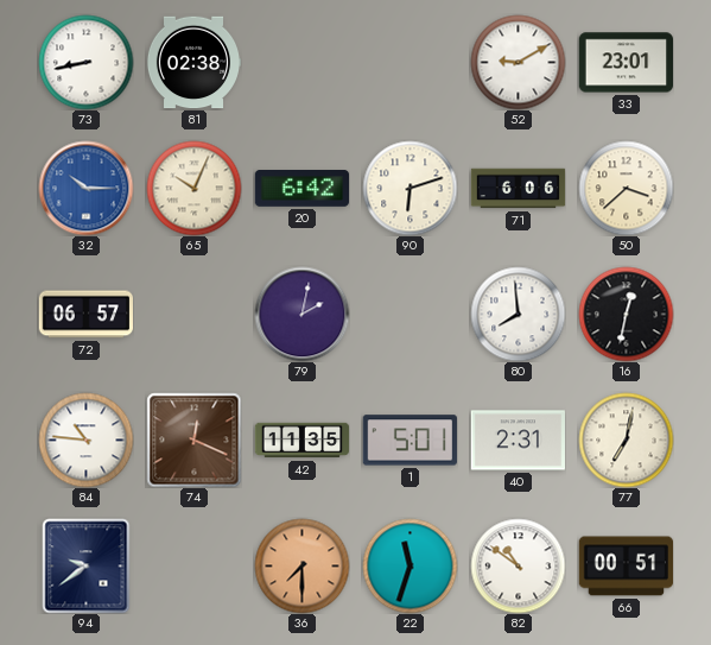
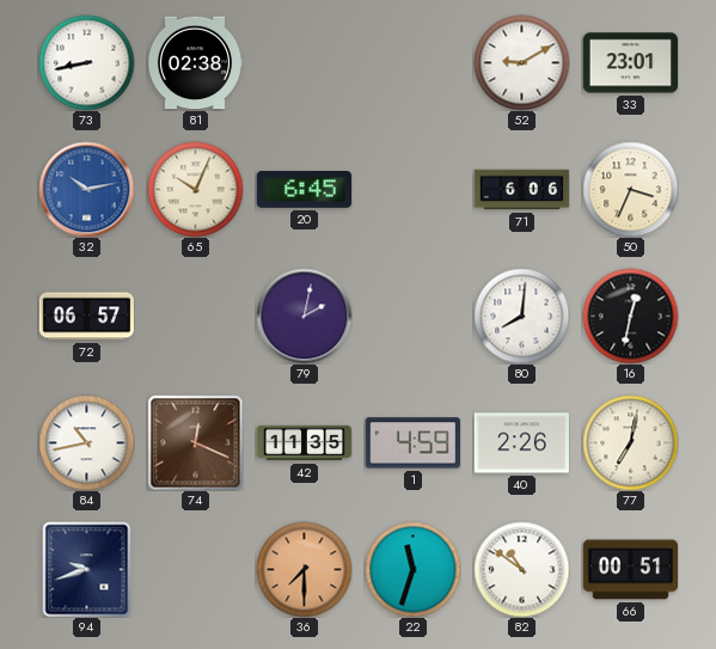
32: 10:15 -> 10:13
20: 6:42 -> 6:45
90: 6:12 -> none
50: 3:38 -> 3:34
80: 7:59 -> 8:01
84: 10:46 -> 10:43
1: 5:01 -> 4:59
40: 2:31 -> 2:26
94: 9:39 -> 9:42
